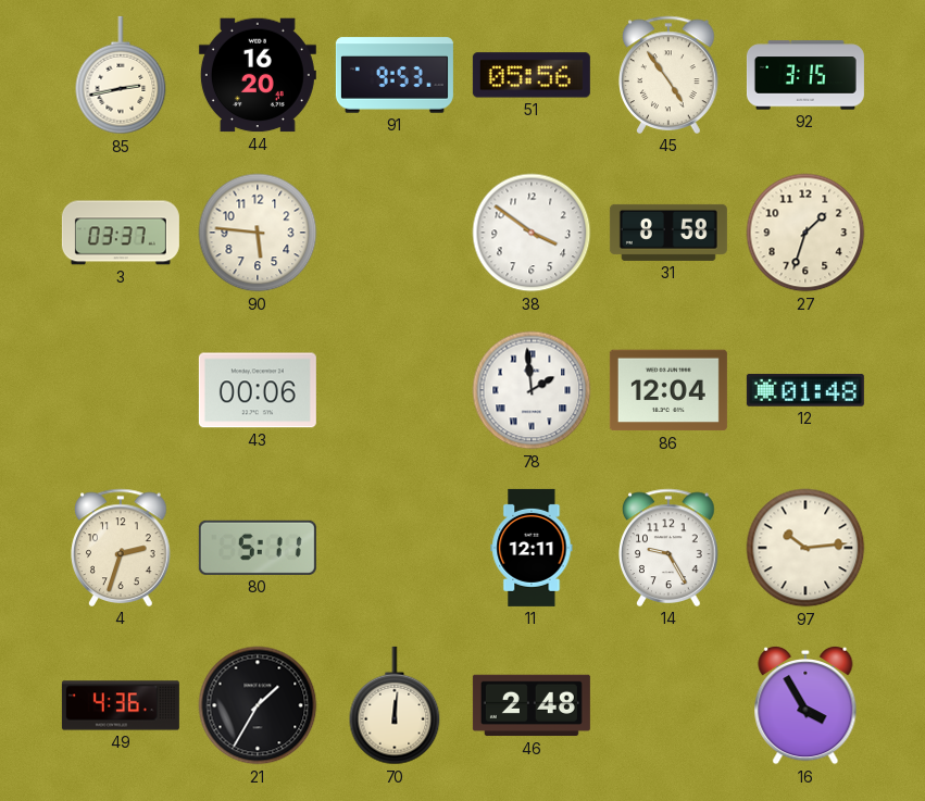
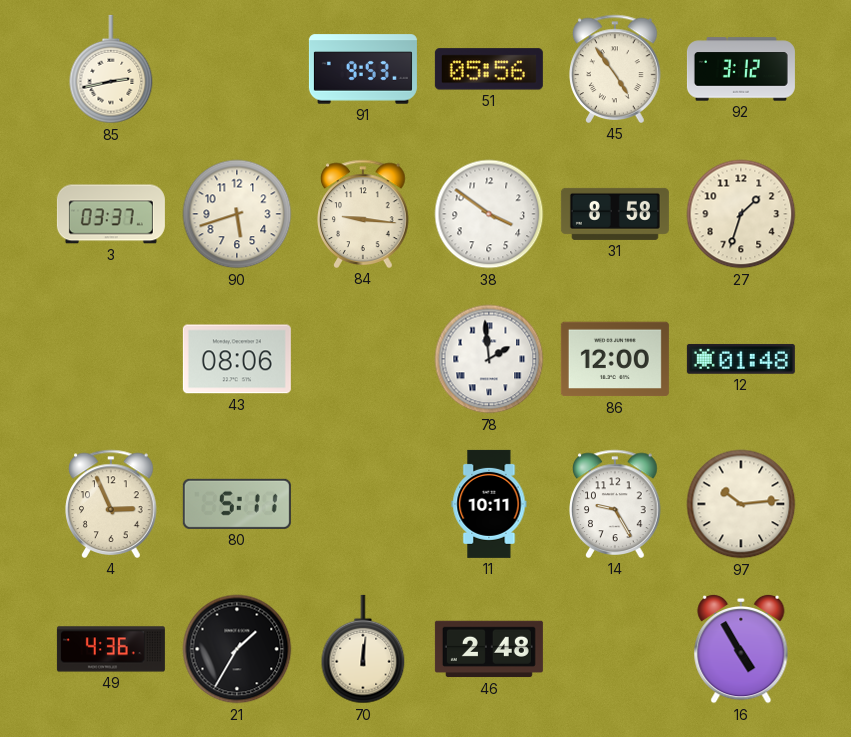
44: 16:20 -> none
92: 3:15 -> 3:12
90: 5:46 -> 5:42
84: none -> 9:16
43: 00:06 -> 08:06
86: 12:04 -> 12:00
4: 2:33 -> 2:56
11: 12:11 -> 10:11
16: 3:55 -> 4:55
